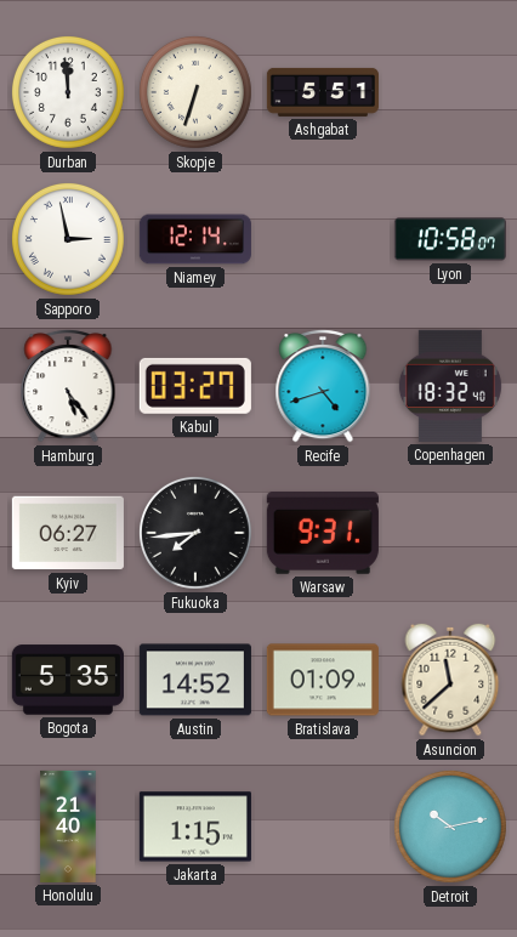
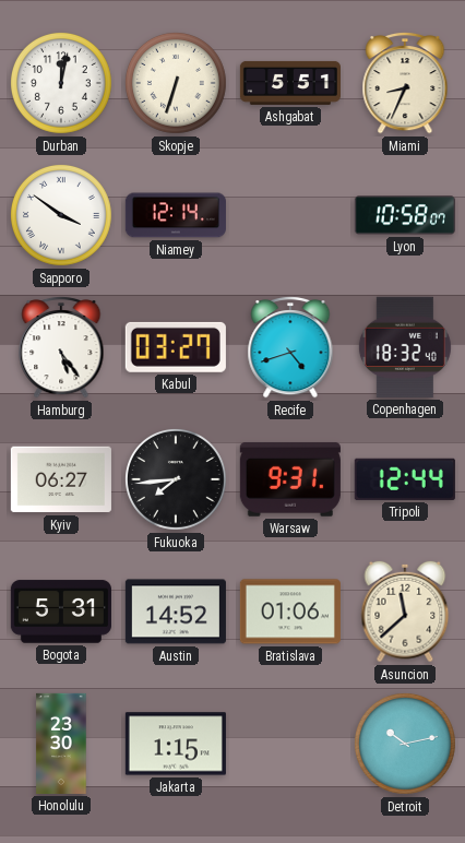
Durban: 11:59 -> 12:02
Miami: none -> 8:34
Sapporo: 2:58 -> 3:51
Tripoli: none -> 12:44
Bogota: 5:35 -> 5:31
Bratislava: 01:09 -> 01:06
Honolulu: 21:40 -> 23:30
